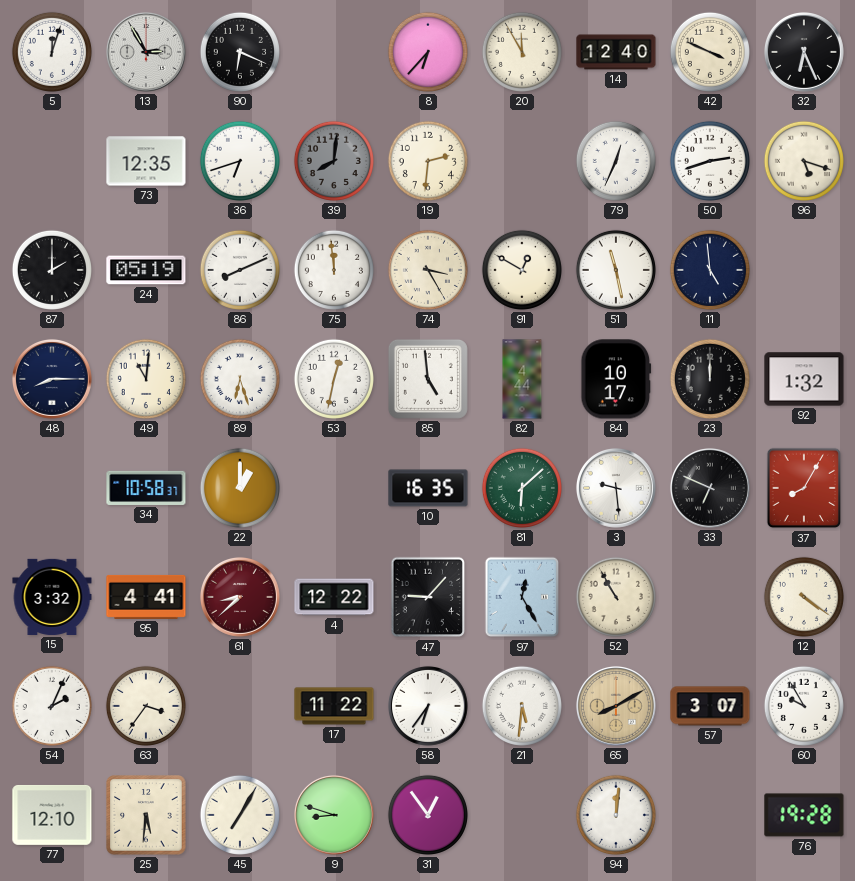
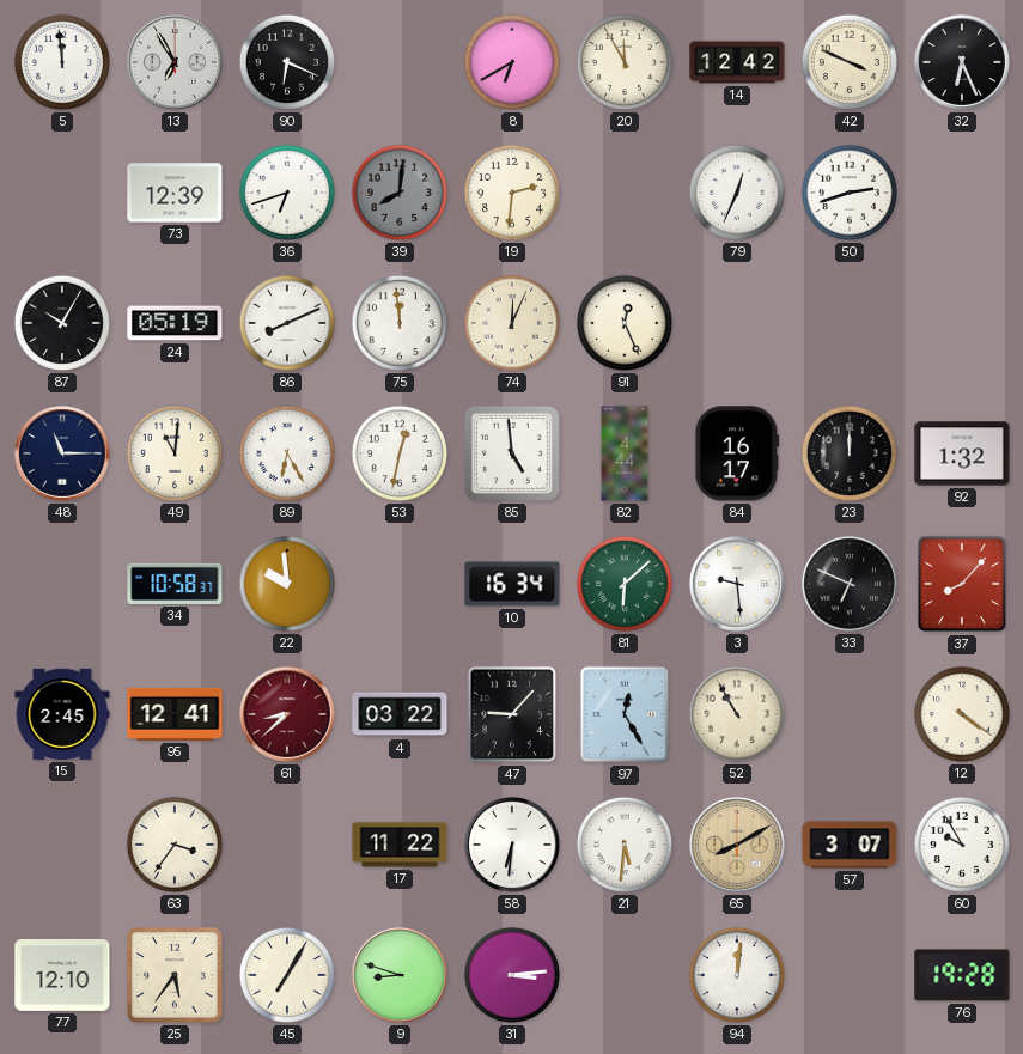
5: 12:03 -> 11:59
13: 2:55 -> 6:55
8: 6:37 -> 6:40
14: 12:40 -> 12:42
73: 12:35 -> 12:39
96: 5:18 -> none
87: 2:00 -> 10:05
74: 3:25 -> 12:04
91: 12:50 -> 12:26
51: 11:28 -> none
11: 4:59 -> none
48: 8:15 -> 11:15
89: 6:27 -> 6:25
84: 10:17 -> 16:17
22: 1:00 -> 9:59
10: 16:35 -> 16:34
37: 8:05 -> 8:07
15: 3:32 -> 2:45
95: 4:41 -> 12:41
4: 12:22 -> 03:22
54: 2:04 -> none
58: 6:36 -> 6:31
25: 5:31 -> 5:36
31: 12:54 -> 3:14
